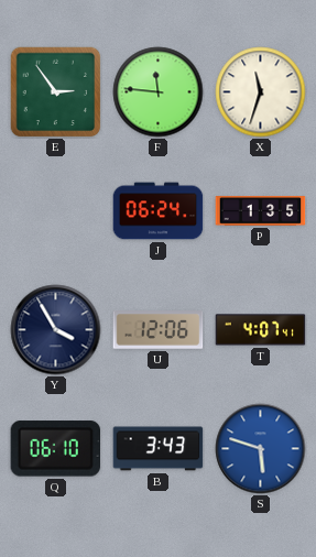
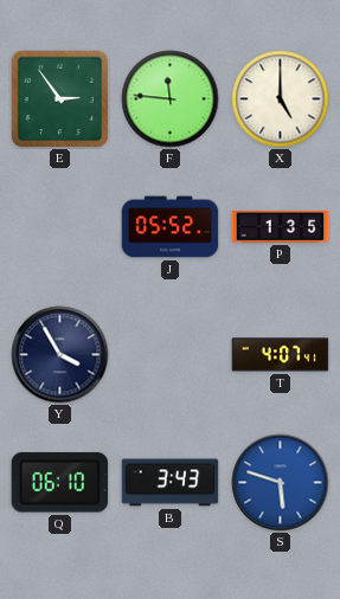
X: 11:33 -> 5:00
J: 06:24 -> 05:52
U: 12:06 -> none
